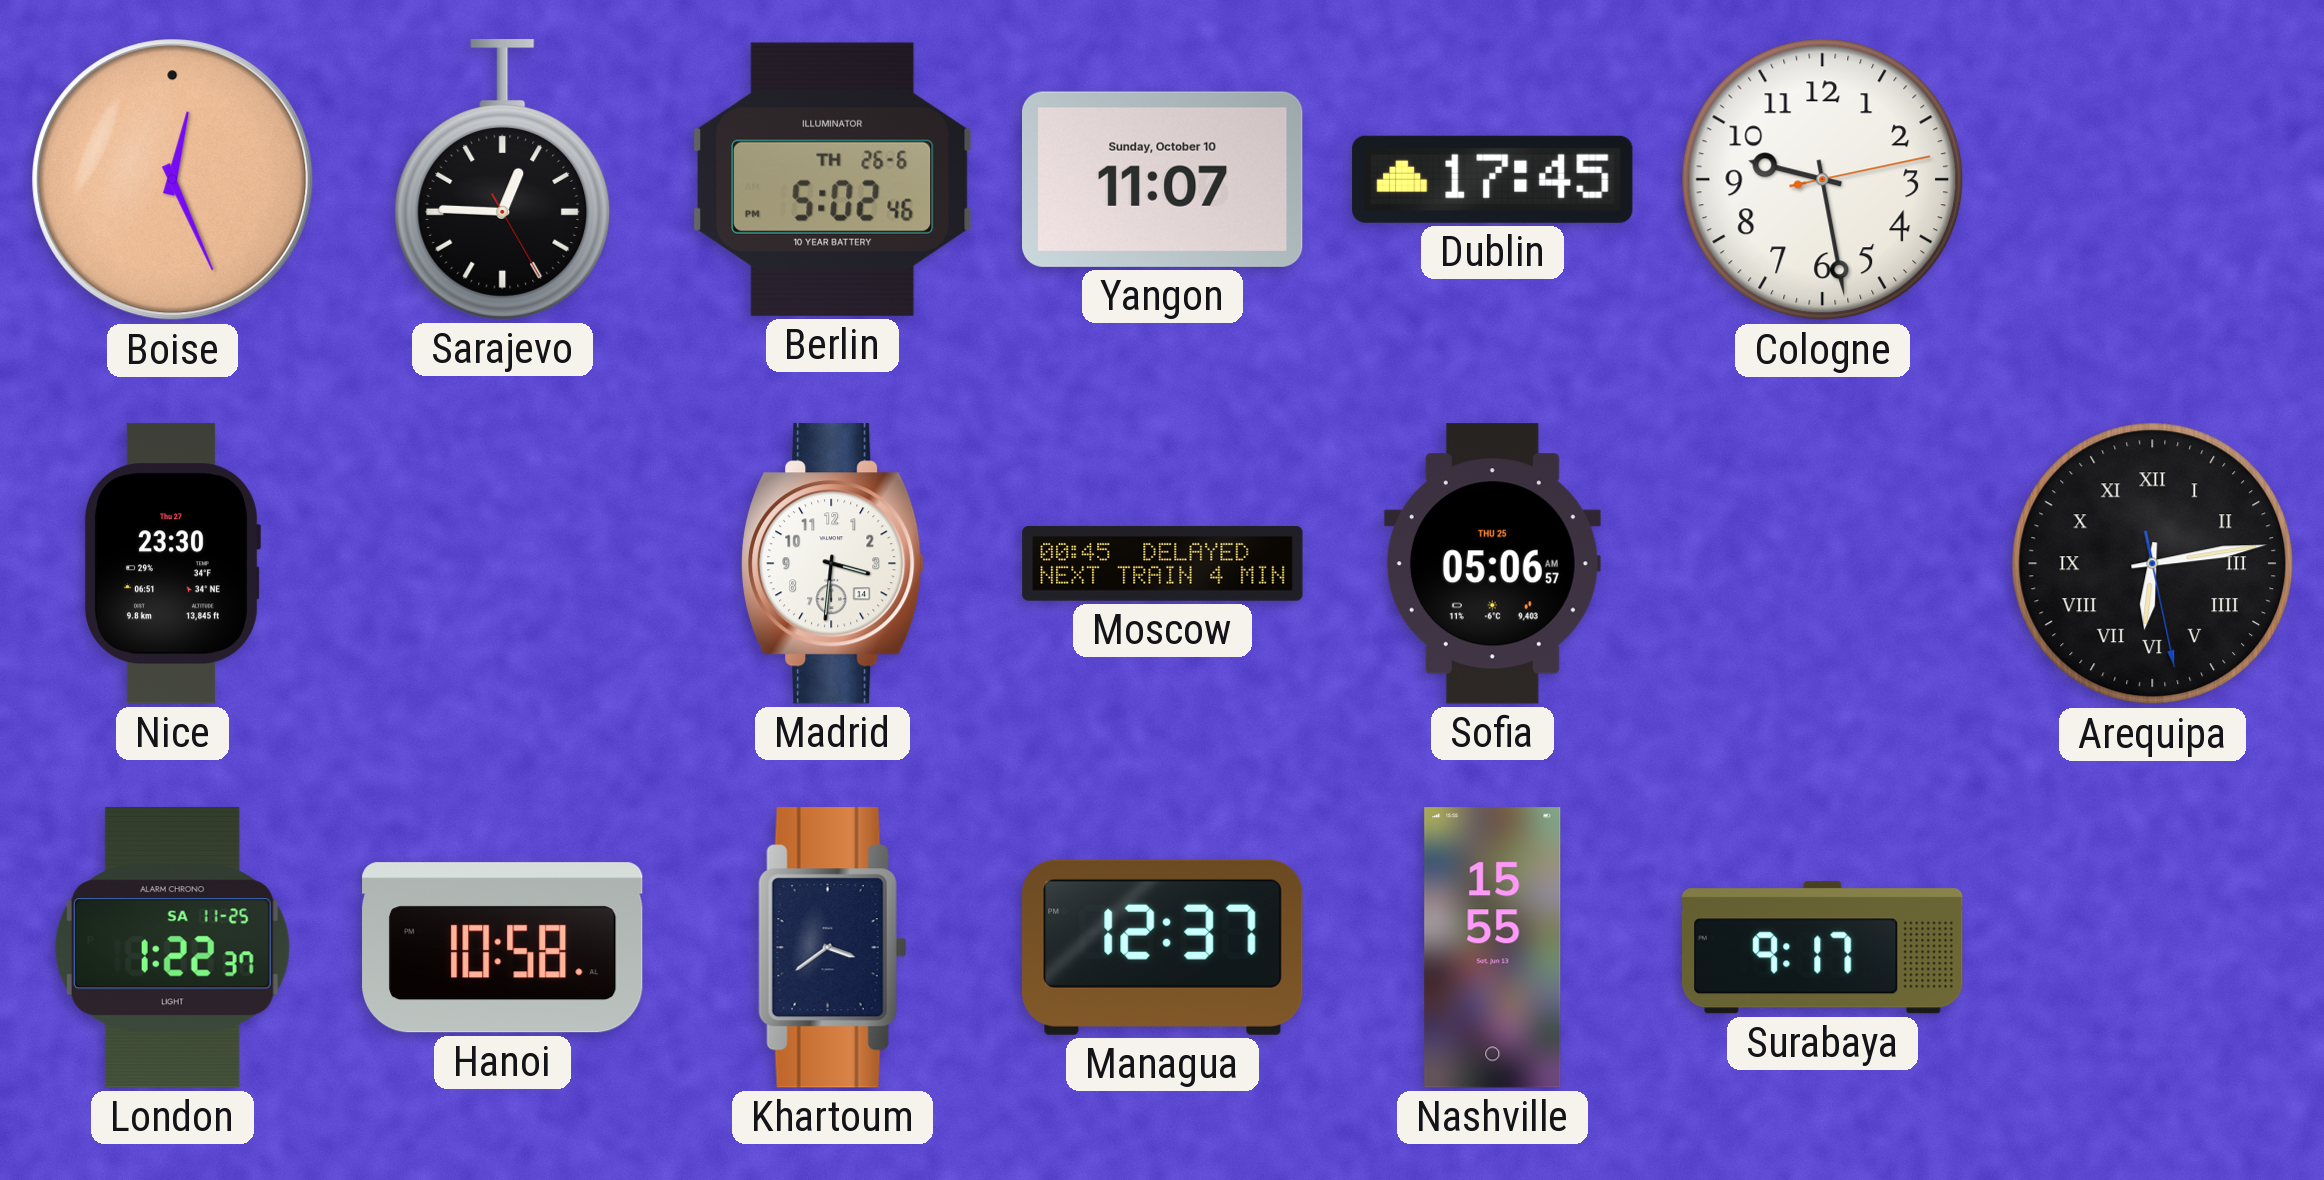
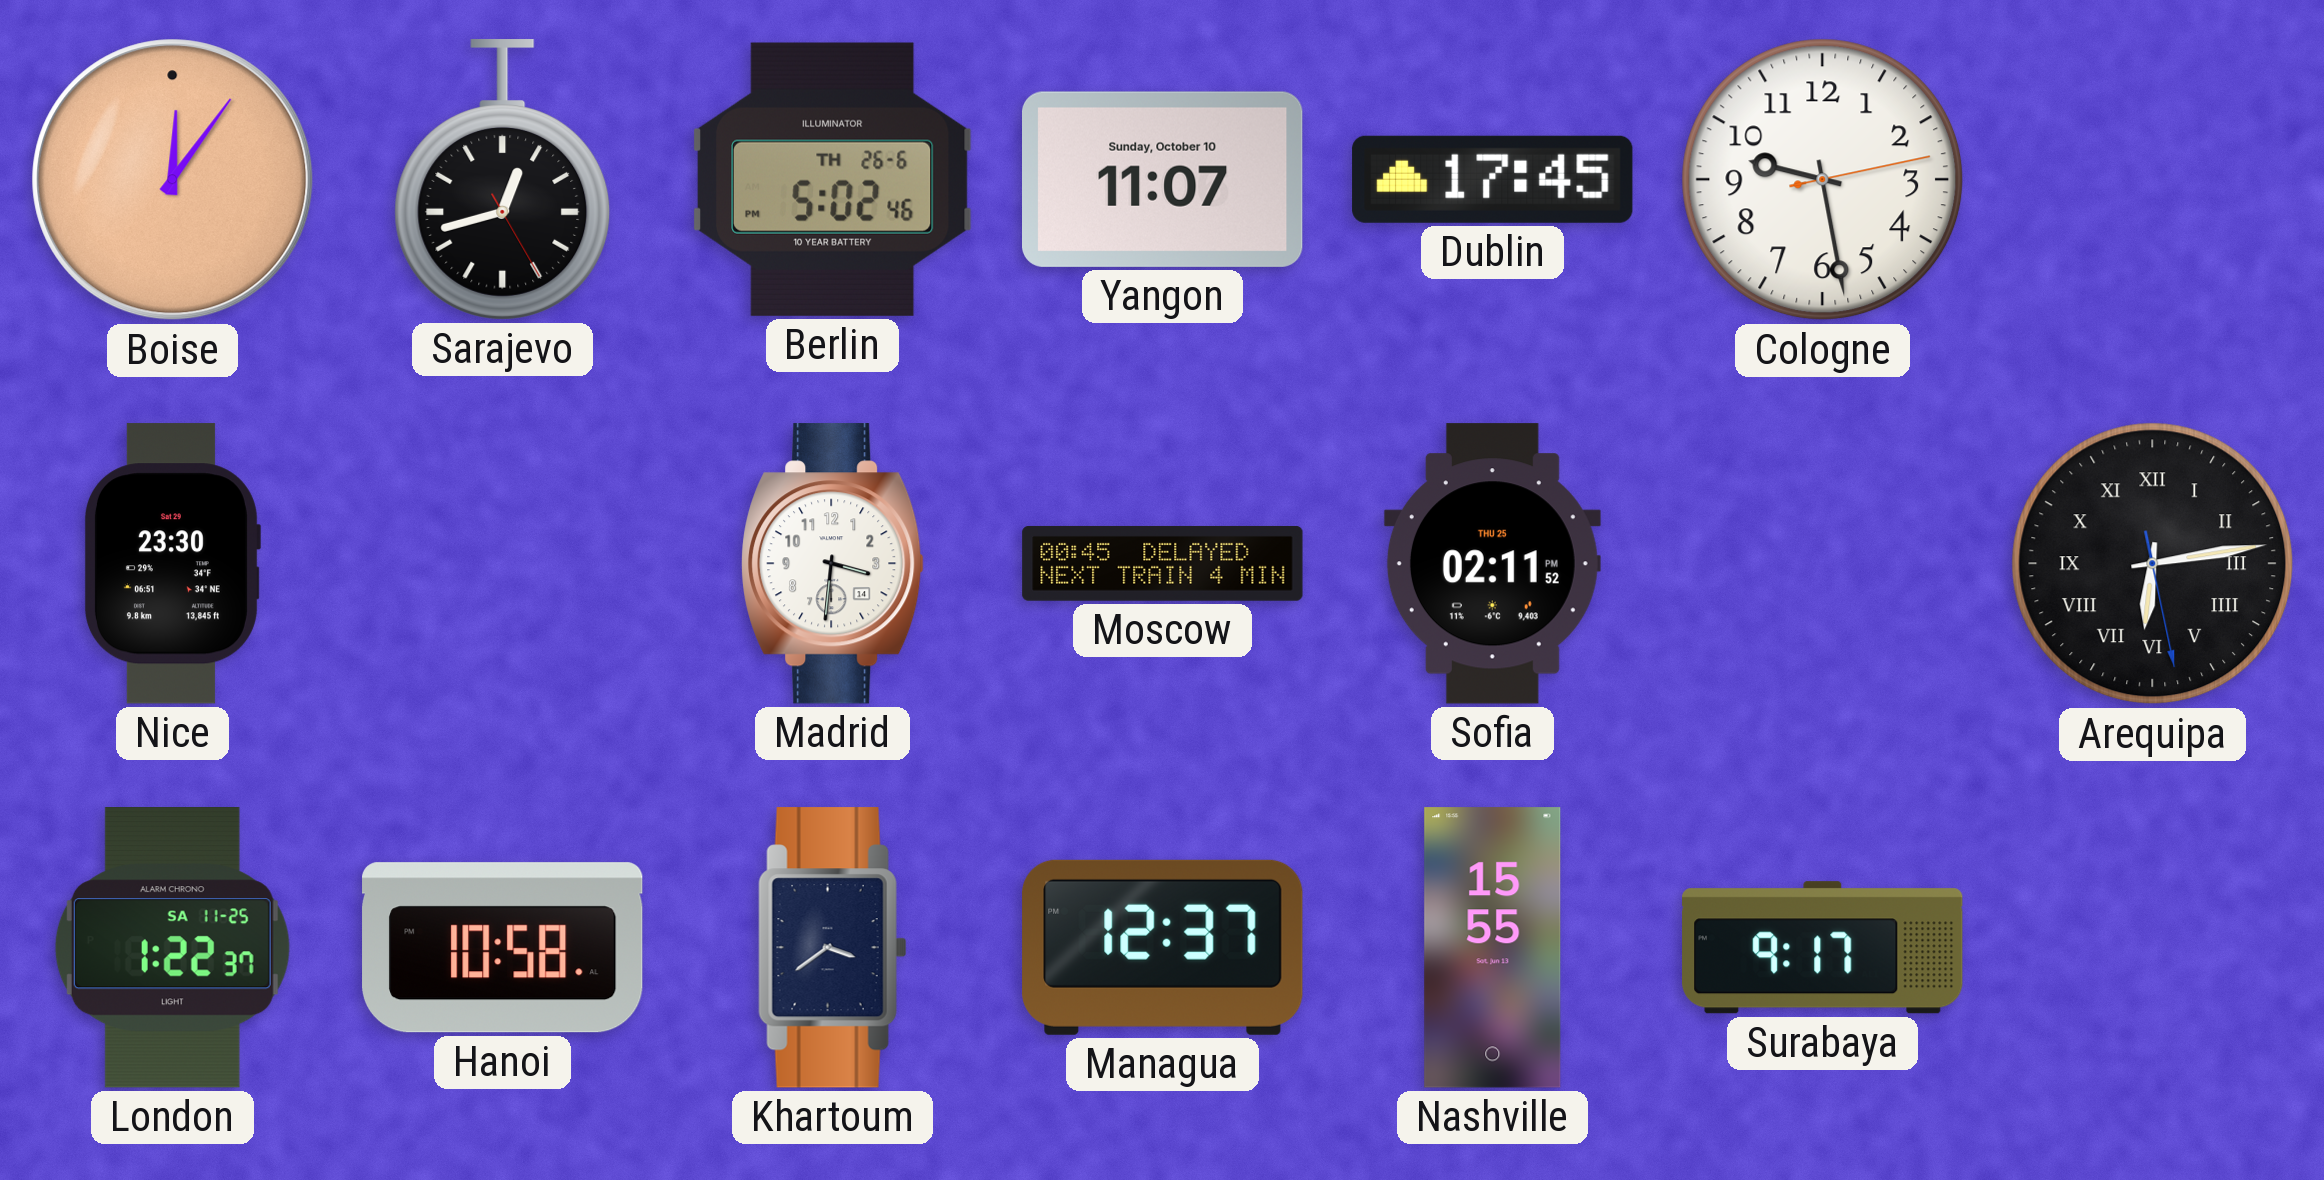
Boise: 12:26 -> 12:06
Sarajevo: 12:45 -> 12:42
Nice date: Thu 27 -> Sat 29
Sofia: 05:06 -> 02:11
